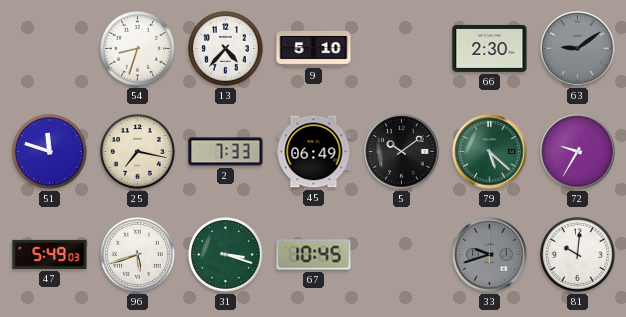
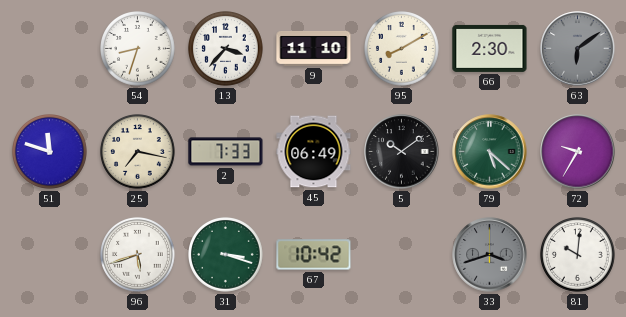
13: 4:37 -> 3:37
9: 5:10 -> 11:10
95: none -> 8:10
63: 9:09 -> 6:09
47: 5:49 -> none
67: 10:45 -> 10:42
33: 9:42 -> 3:42
